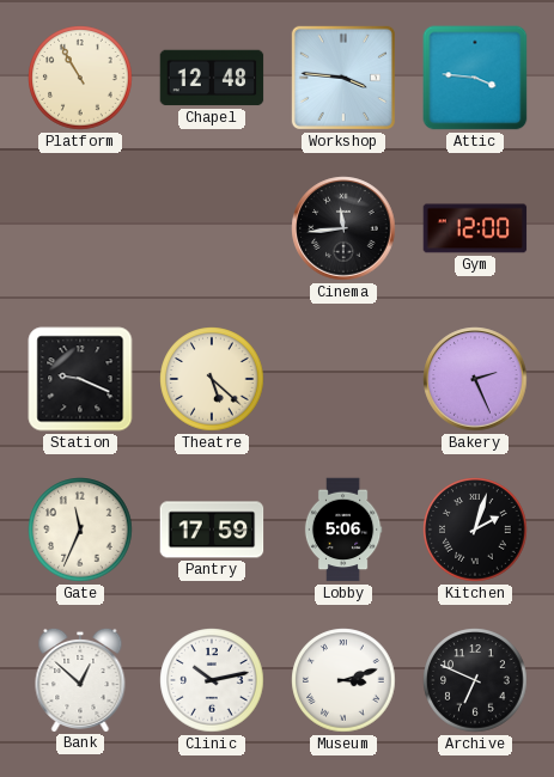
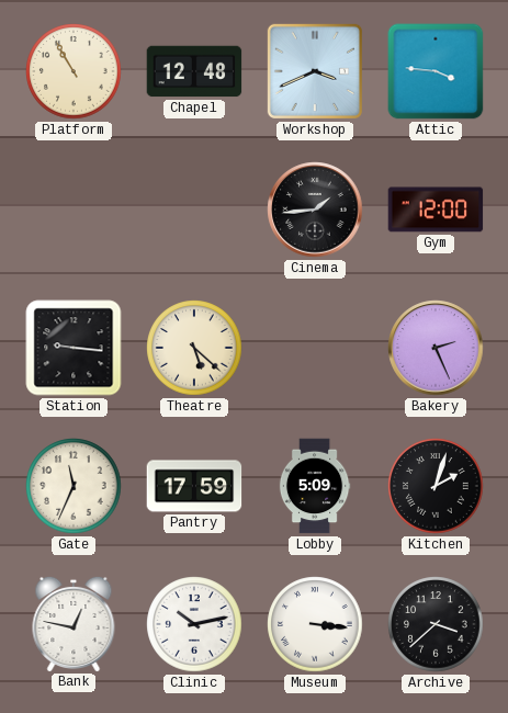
Workshop: 3:46 -> 3:41
Cinema: 11:44 -> 1:44
Station: 9:19 -> 9:16
Lobby: 5:06 -> 5:09
Bank: 12:52 -> 12:47
Museum: 3:12 -> 3:16
Archive: 6:49 -> 3:38
